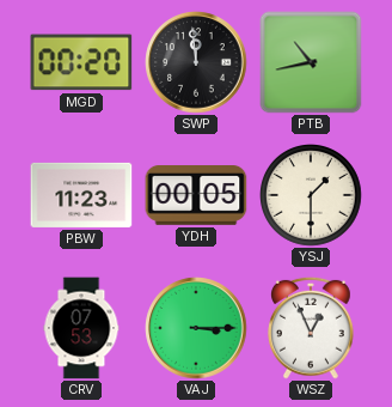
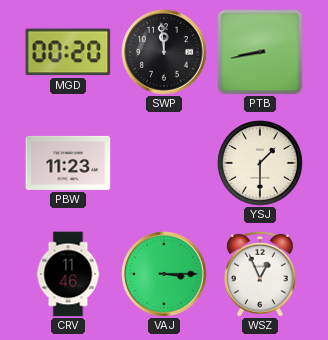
PTB: 10:43 -> 8:43
YDH: 00:05 -> none
CRV: 07:53 -> 11:46
